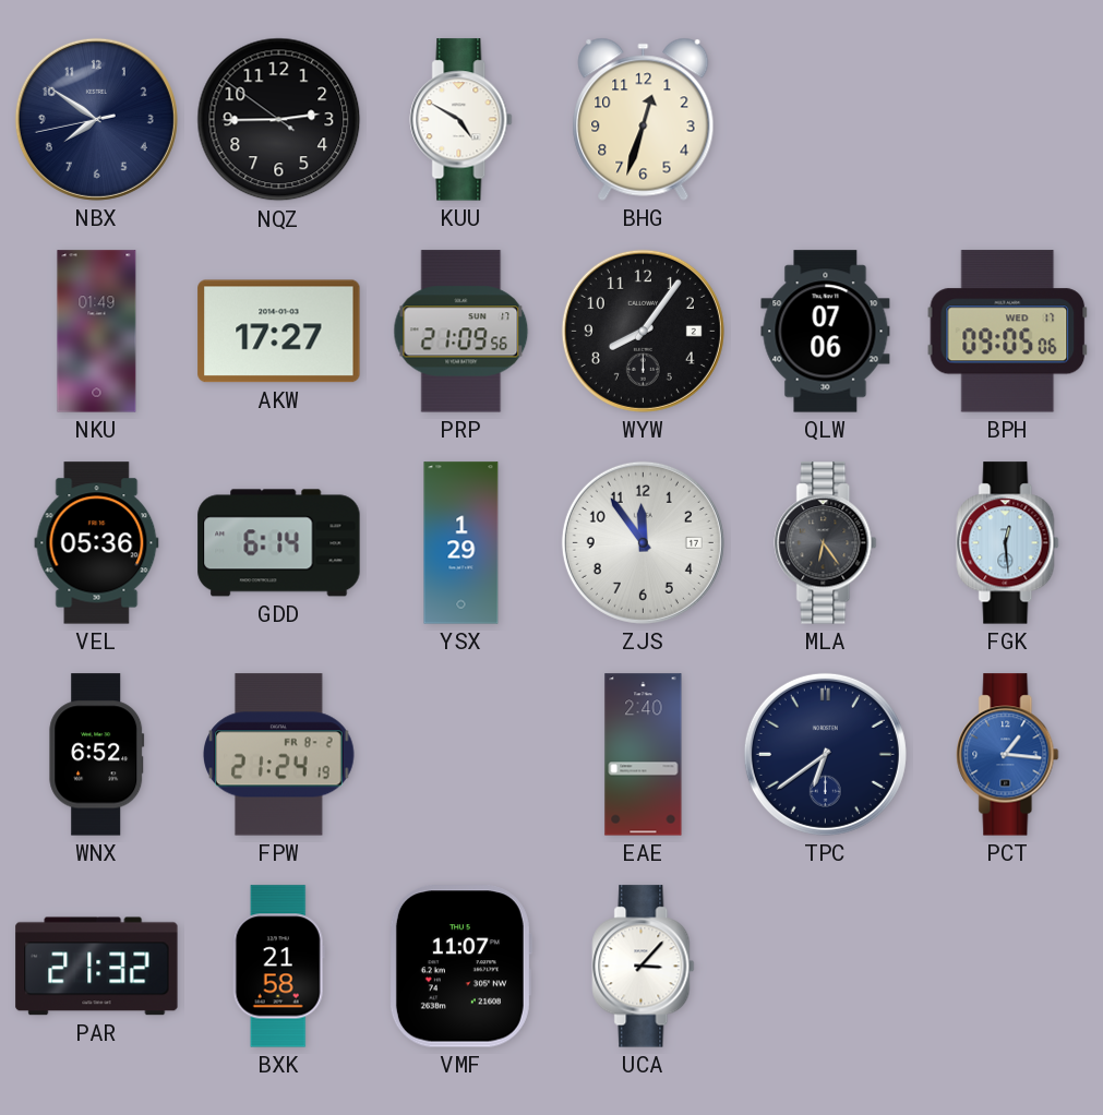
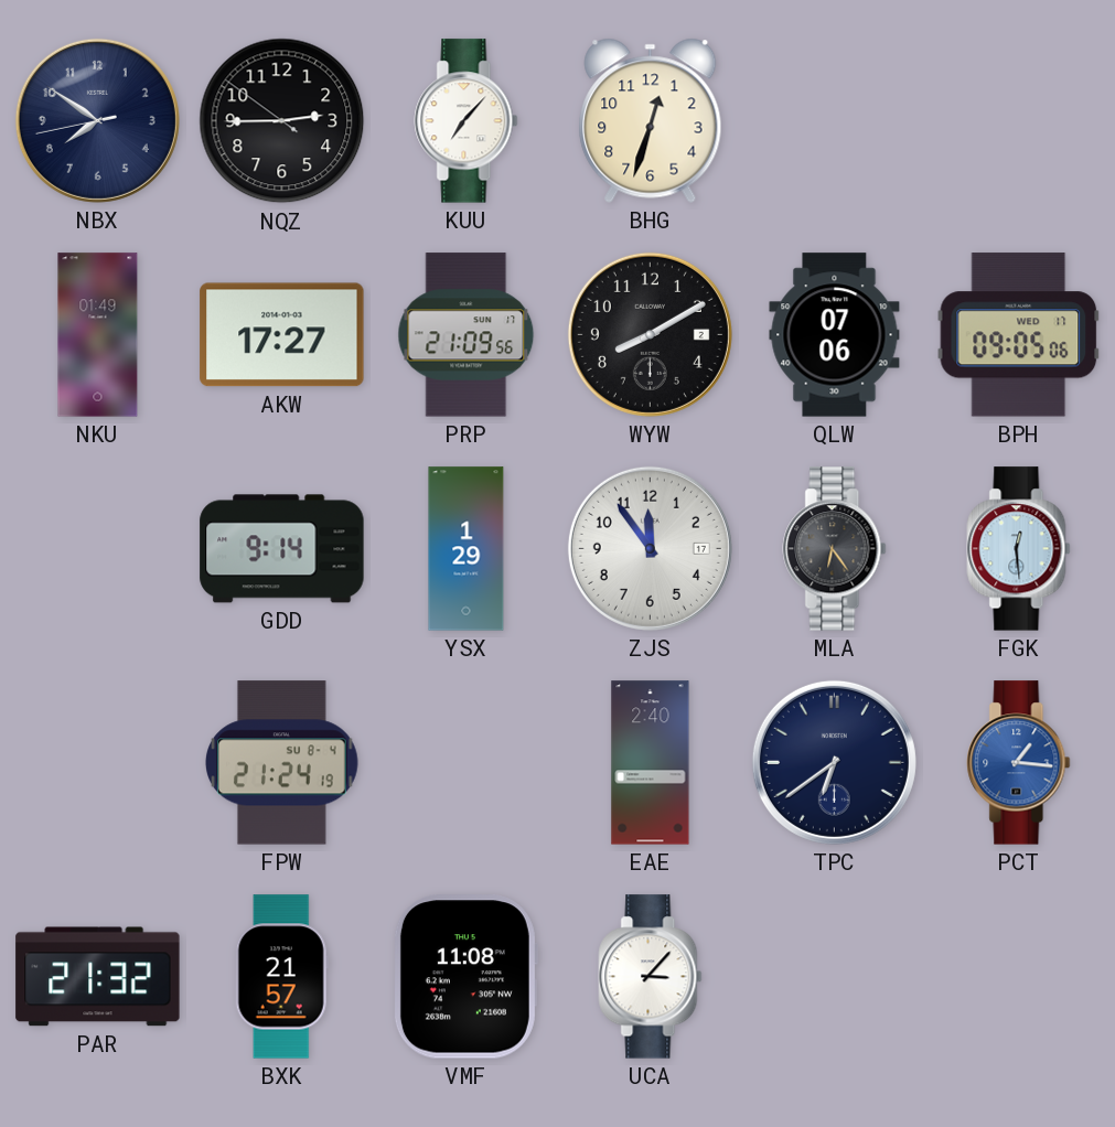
KUU: 4:50 -> 7:07
WYW: 8:06 -> 8:10
VEL: 05:36 -> none
GDD: 6:14 -> 9:14
WNX: 6:52 -> none
FPW date: FR 8-2 -> SU 8-4
BXK: 21:58 -> 21:57
VMF: 11:07 -> 11:08
